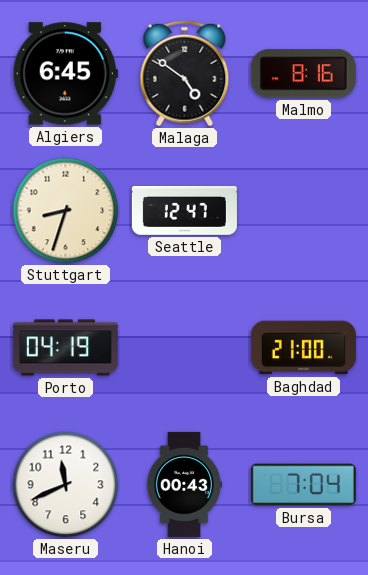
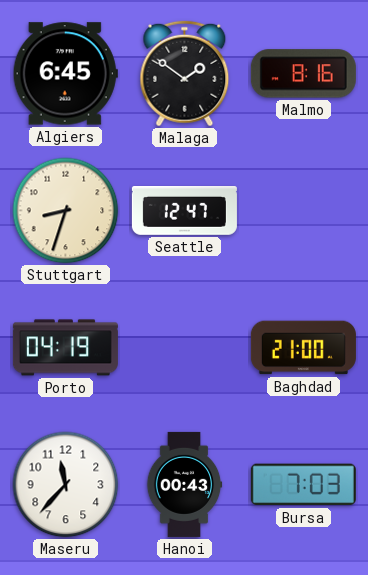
Malaga: 4:51 -> 1:51
Maseru: 11:41 -> 11:37
Bursa: 7:04 -> 7:03
